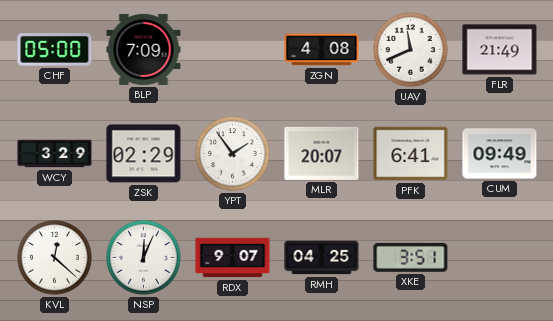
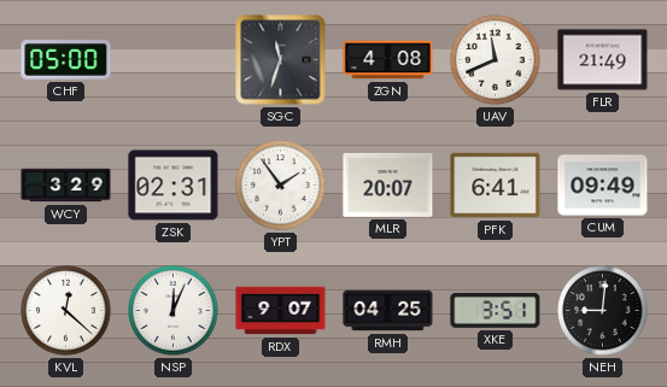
BLP: 7:09 -> none
SGC: none -> 11:33
ZSK: 02:29 -> 02:31
NEH: none -> 9:01
